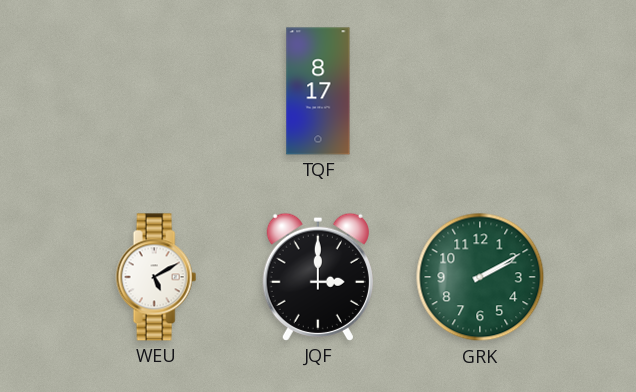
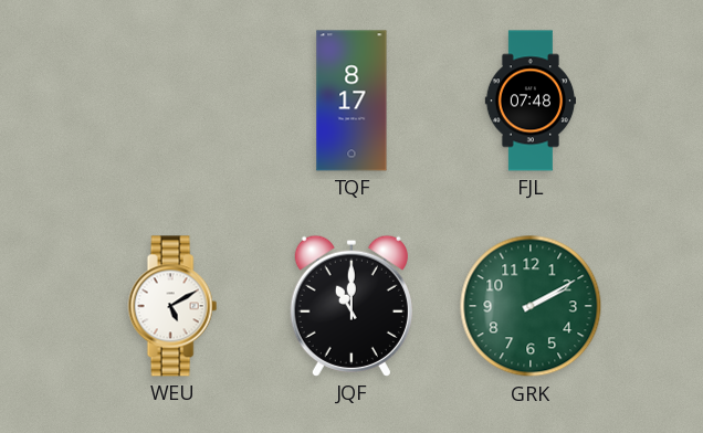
FJL: none -> 07:48
JQF: 3:00 -> 11:00
